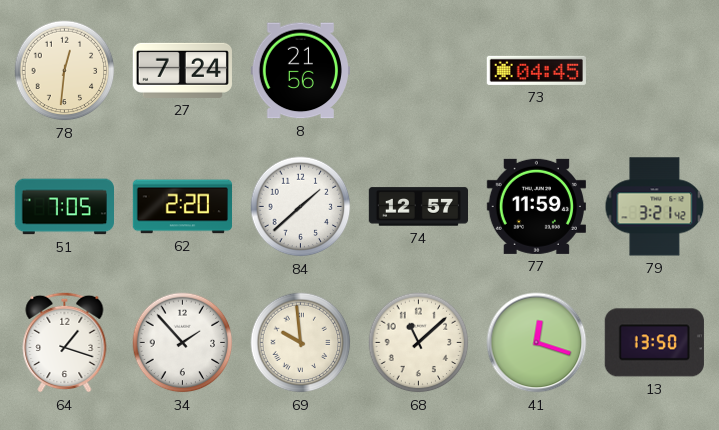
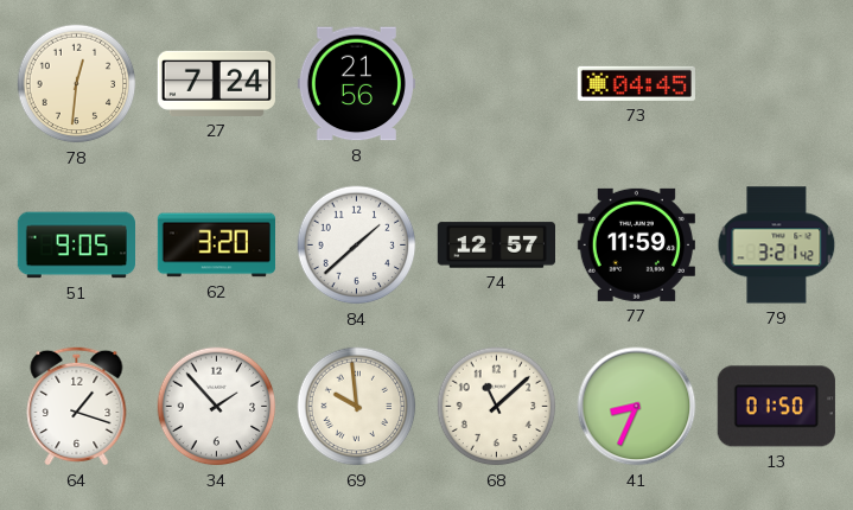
51: 7:05 -> 9:05
62: 2:20 -> 3:20
41: 12:18 -> 8:34
13: 13:50 -> 01:50
